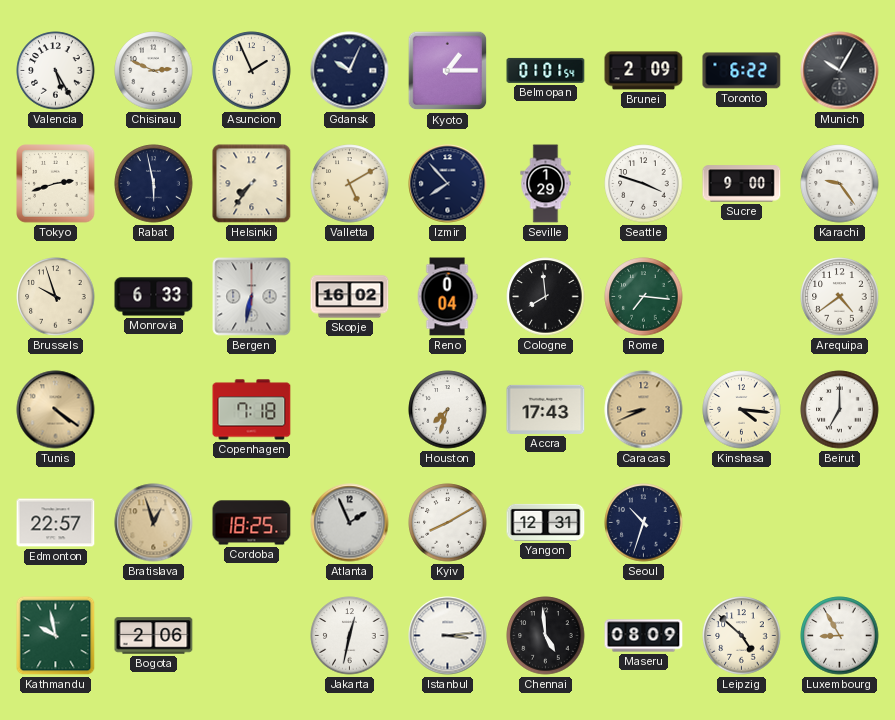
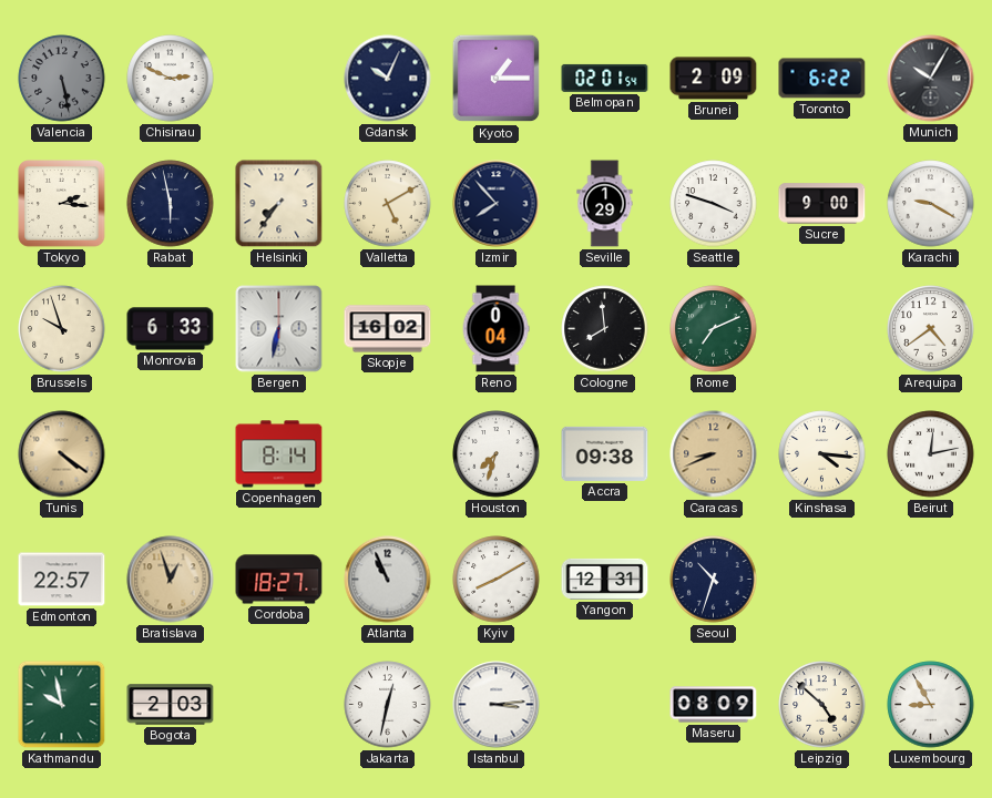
Valencia: 5:25 -> 5:28
Valencia dial: white -> grey
Asuncion: 1:56 -> none
Belmopan: 01:01 -> 02:01
Tokyo: 2:42 -> 2:16
Karachi: 9:24 -> 9:20
Rome: 7:16 -> 7:11
Copenhagen: 7:18 -> 8:14
Accra: 17:43 -> 09:38
Beirut: 7:00 -> 12:13
Cordoba: 18:25 -> 18:27
Atlanta: 1:56 -> 10:56
Bogota: 2:06 -> 2:03
Chennai: 4:59 -> none
